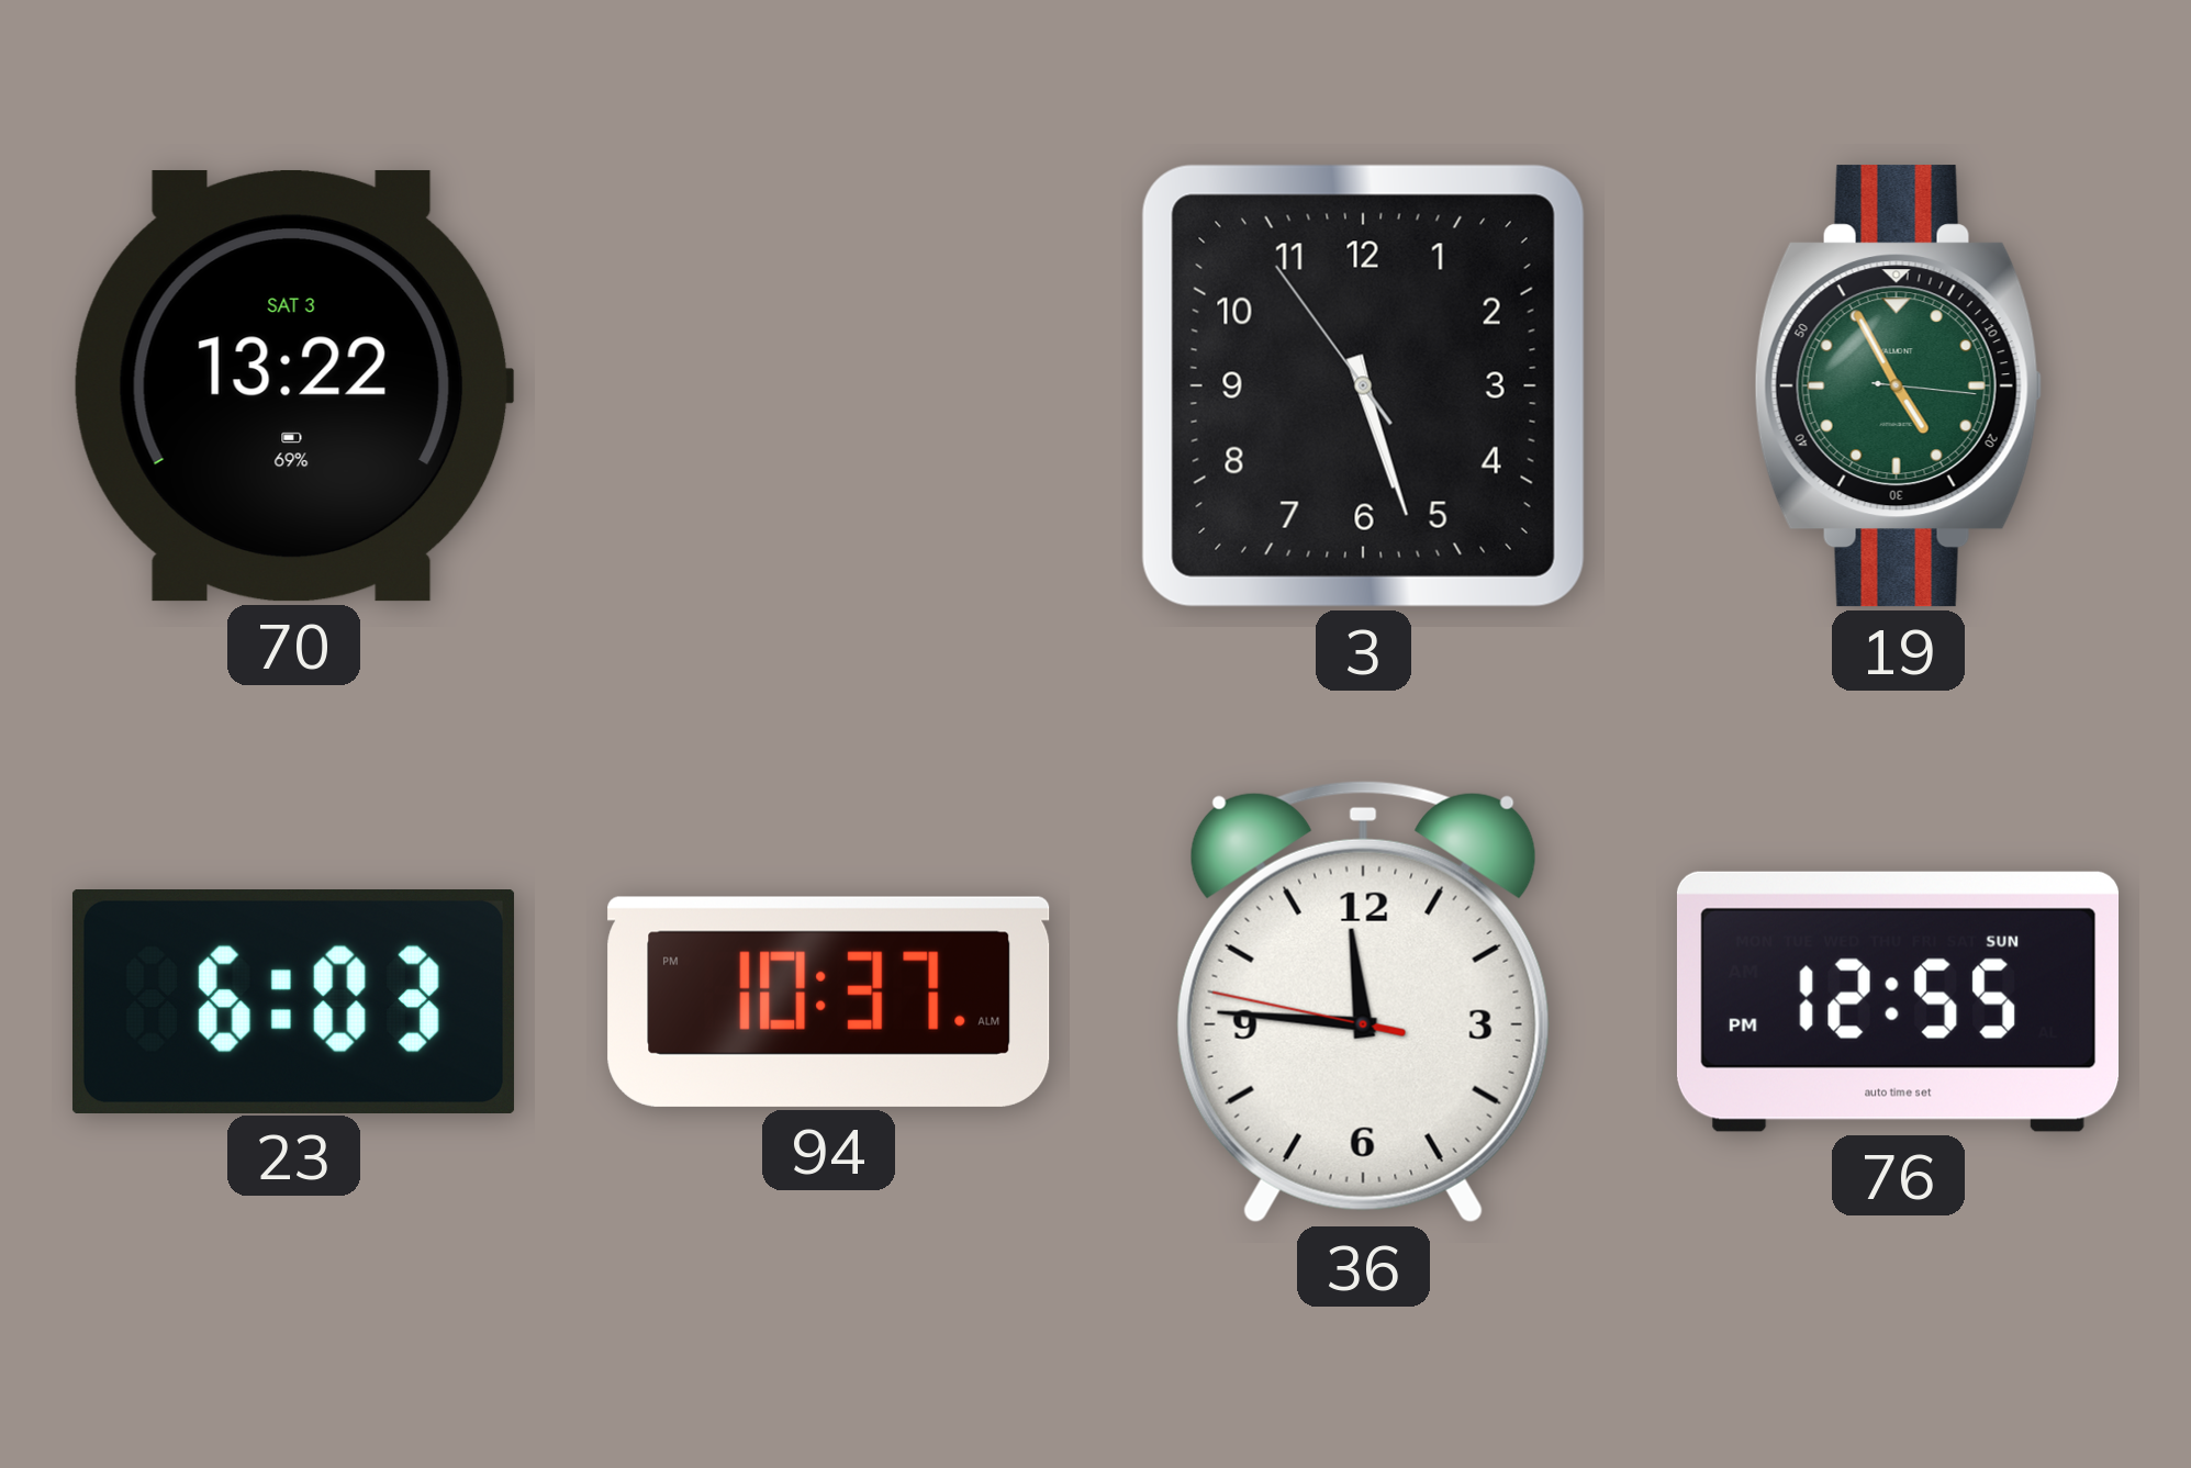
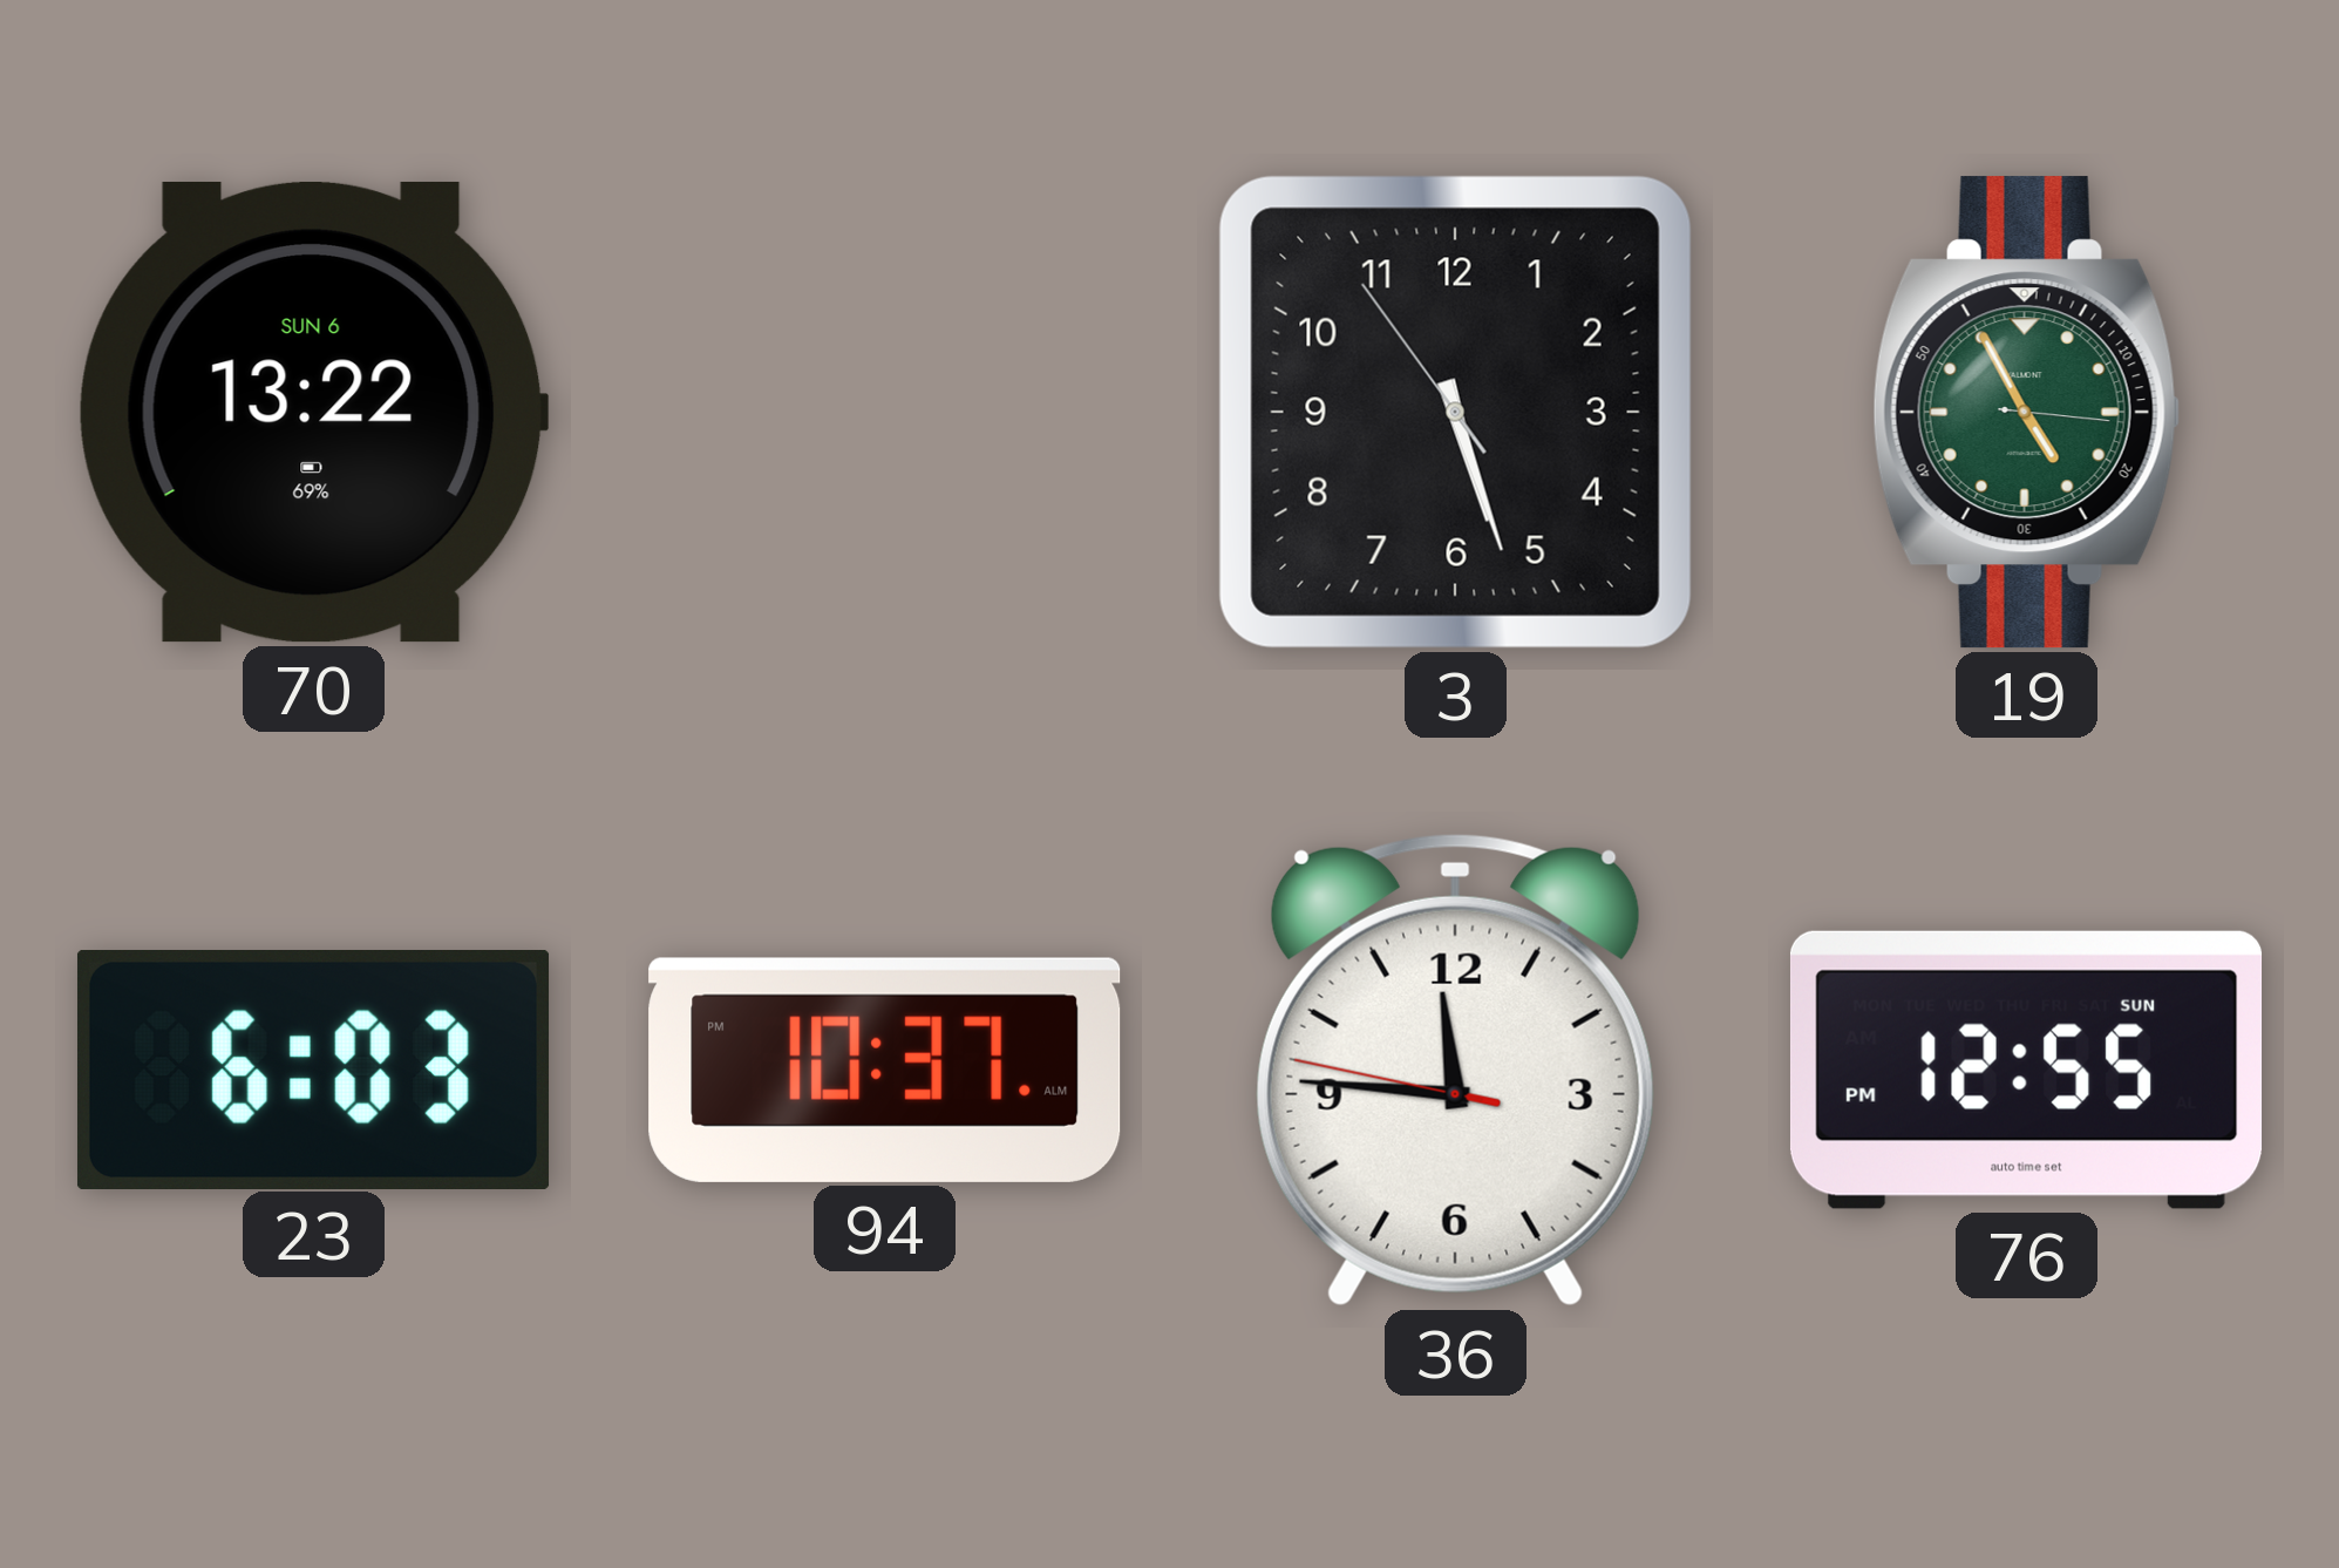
70 date: SAT 3 -> SUN 6
